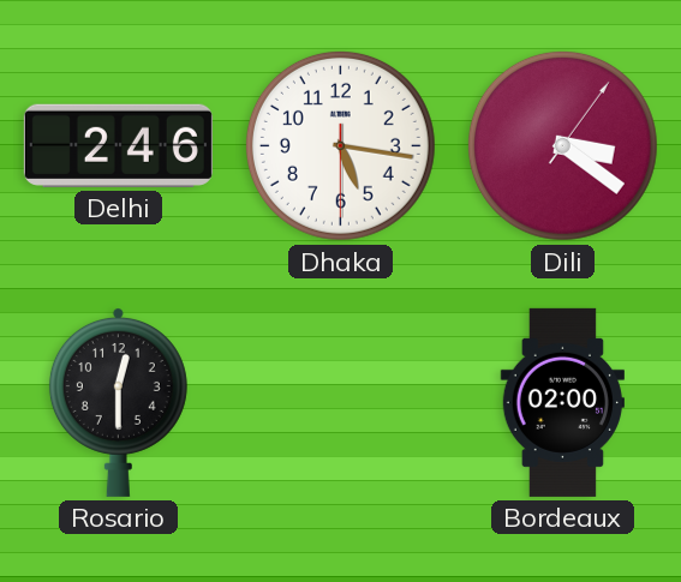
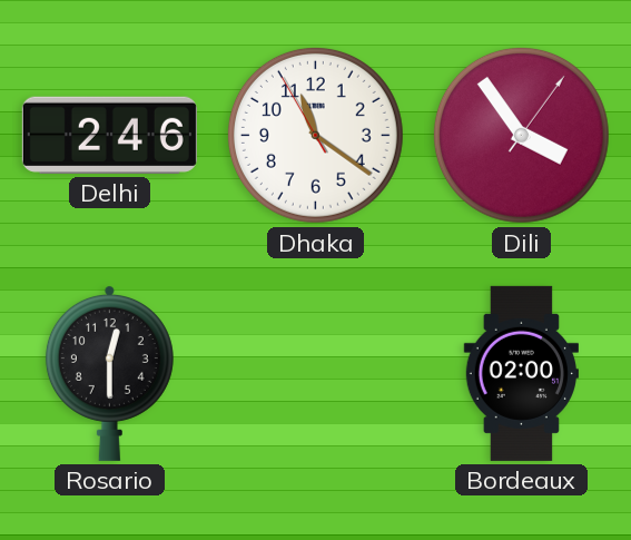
Dhaka: 5:16 -> 11:20
Dili: 3:21 -> 3:54
